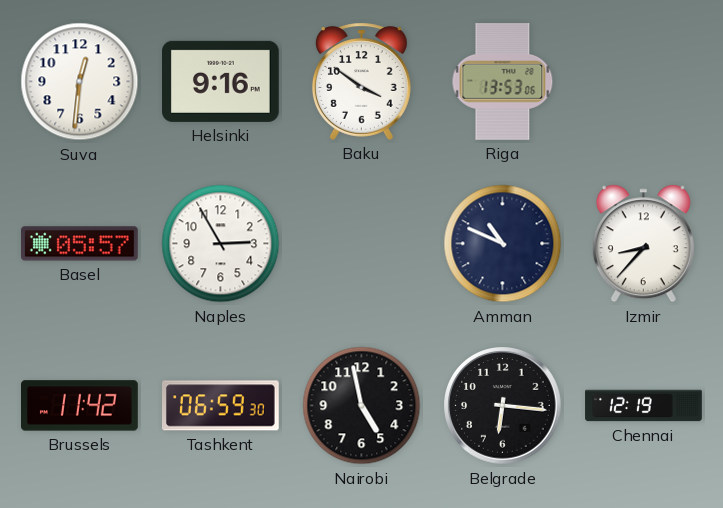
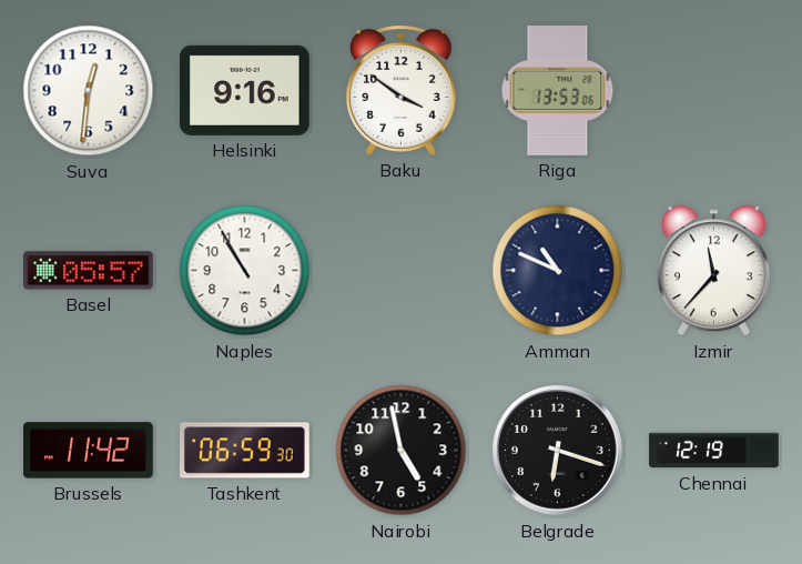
Naples: 2:55 -> 10:55
Izmir: 8:37 -> 11:37
Belgrade: 6:16 -> 6:18
